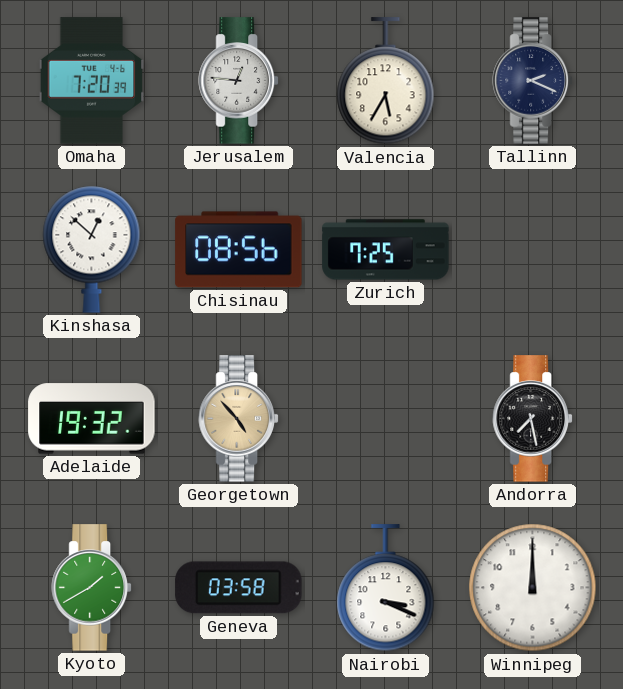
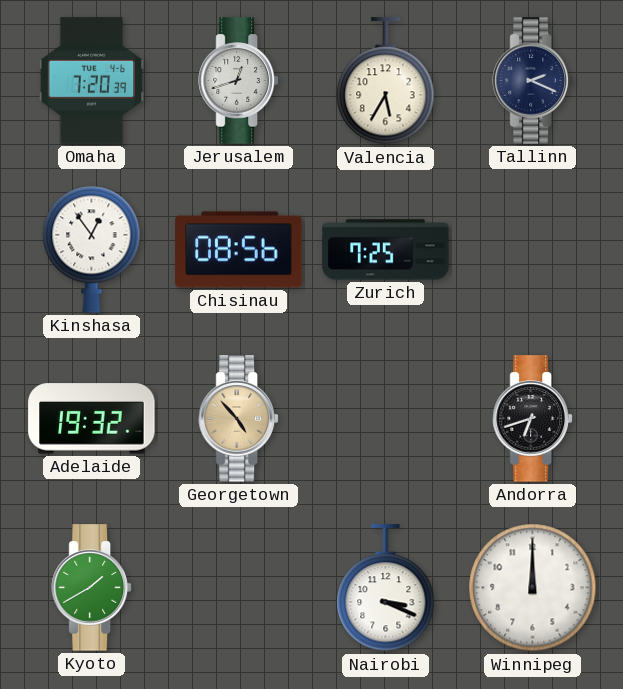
Jerusalem: 12:46 -> 12:42
Kinshasa: 12:52 -> 12:54
Andorra: 7:28 -> 6:42
Geneva: 03:58 -> none
